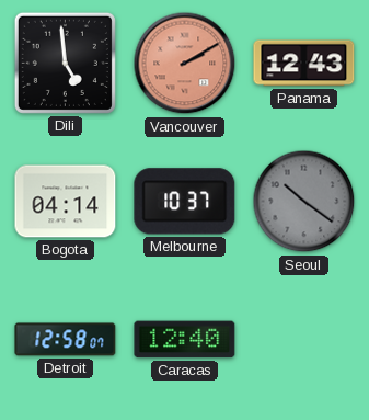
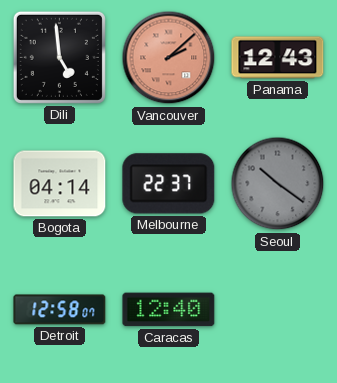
Vancouver: 2:10 -> 2:08
Melbourne: 10:37 -> 22:37
